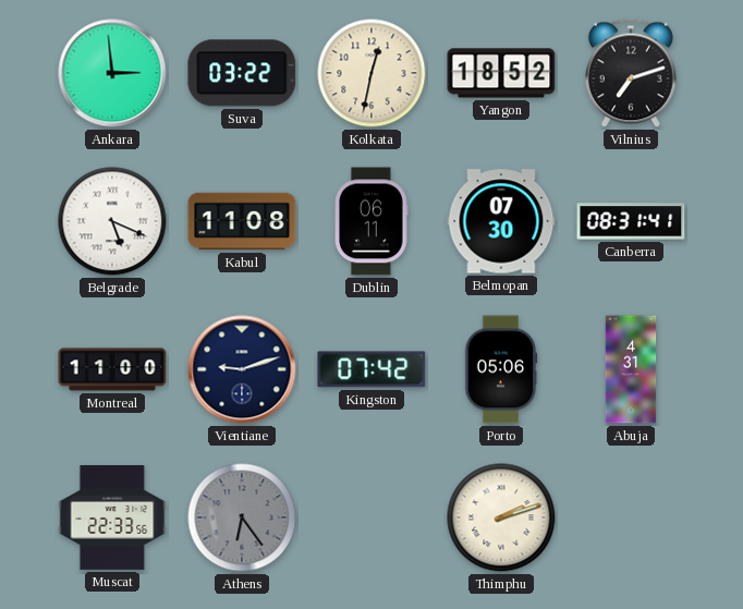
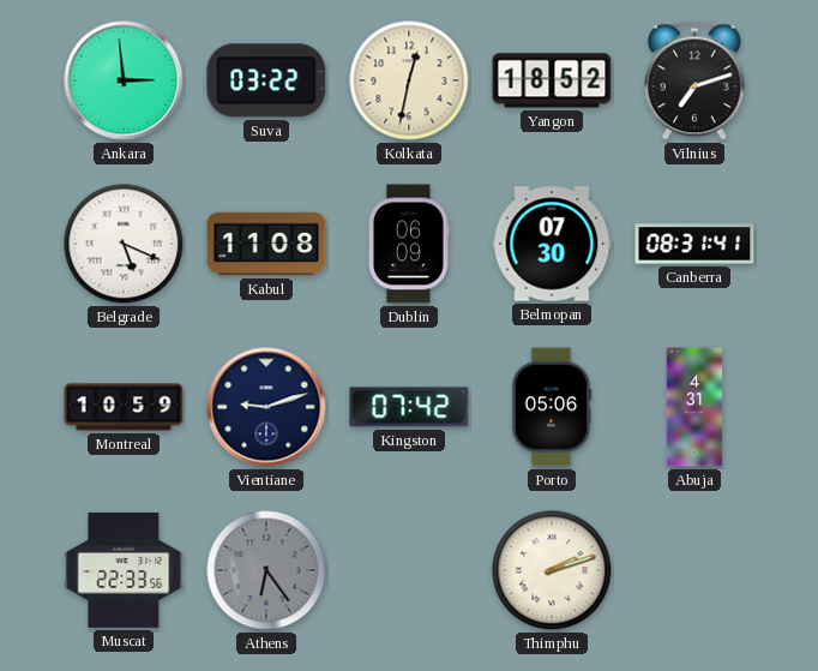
Dublin: 06:11 -> 06:09
Montreal: 11:00 -> 10:59
